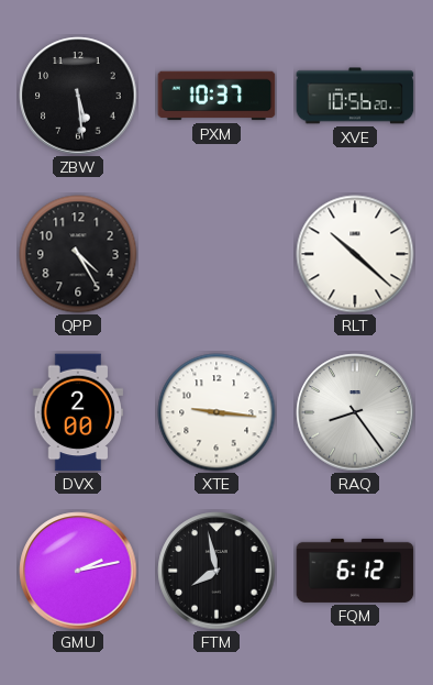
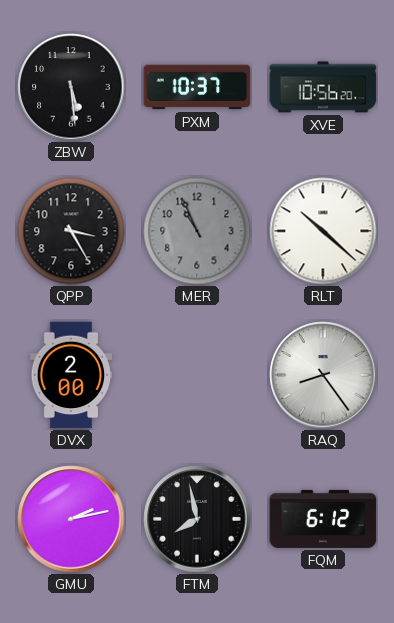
QPP: 4:25 -> 3:25
MER: none -> 10:56
XTE: 9:16 -> none
